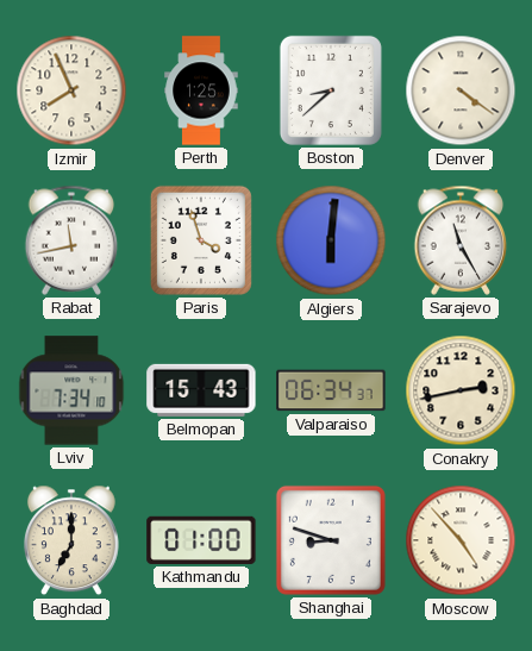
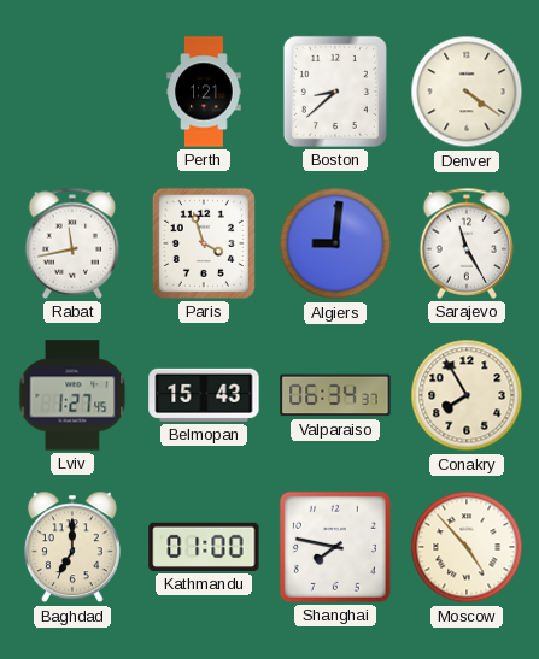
Izmir: 7:56 -> none
Perth: 1:25 -> 1:21
Algiers: 6:01 -> 9:01
Lviv: 7:34 -> 1:27
Conakry: 2:43 -> 7:55
Shanghai: 8:48 -> 7:47
